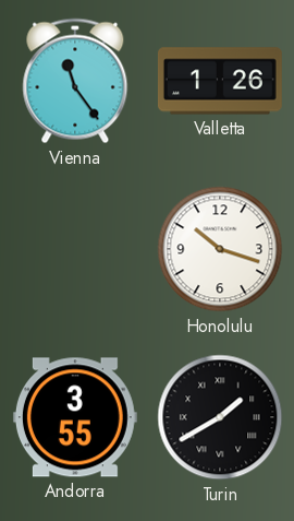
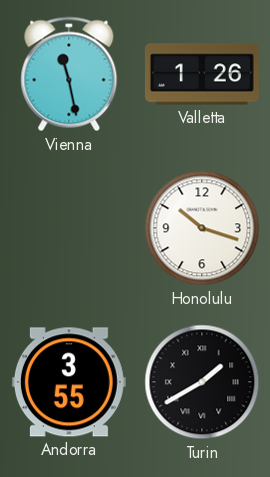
Vienna: 11:24 -> 11:28
